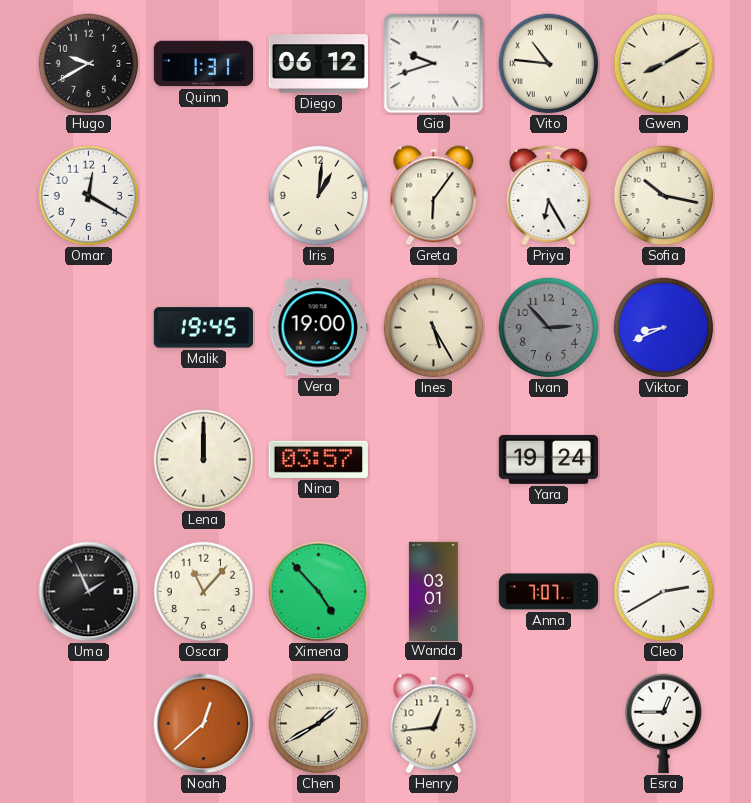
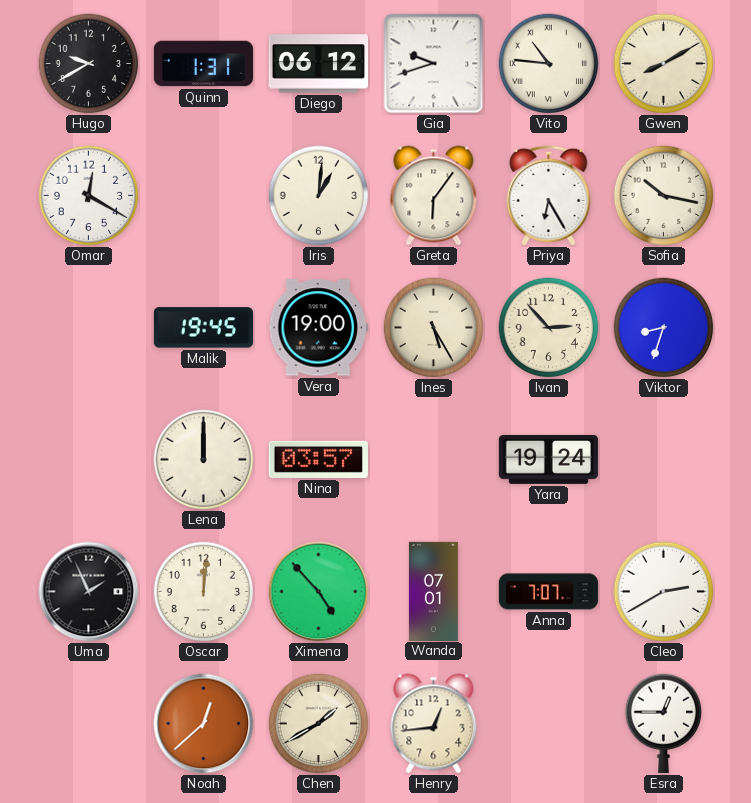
Ivan dial: grey -> cream
Viktor: 8:41 -> 8:33
Oscar: 11:07 -> 12:01
Wanda: 03:01 -> 07:01
